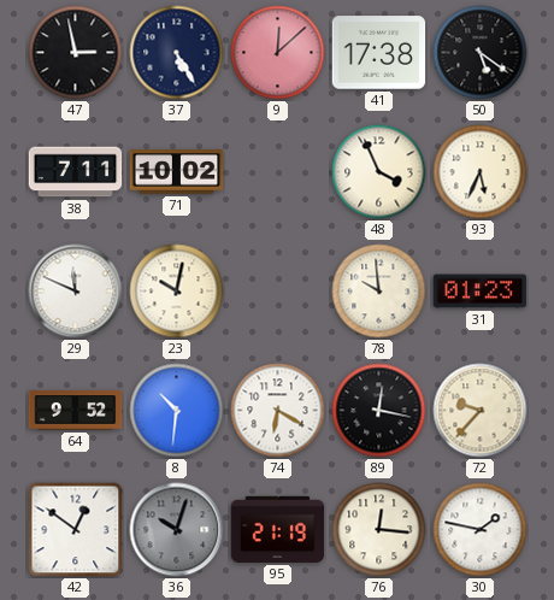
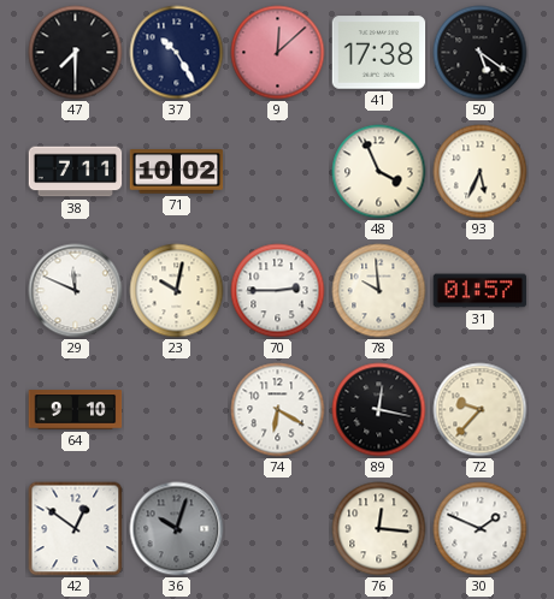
47: 2:58 -> 7:30
37: 5:25 -> 10:25
70: none -> 2:45
31: 01:23 -> 01:57
64: 9:52 -> 9:10
8: 10:31 -> none
95: 21:19 -> none
30: 1:47 -> 1:49
